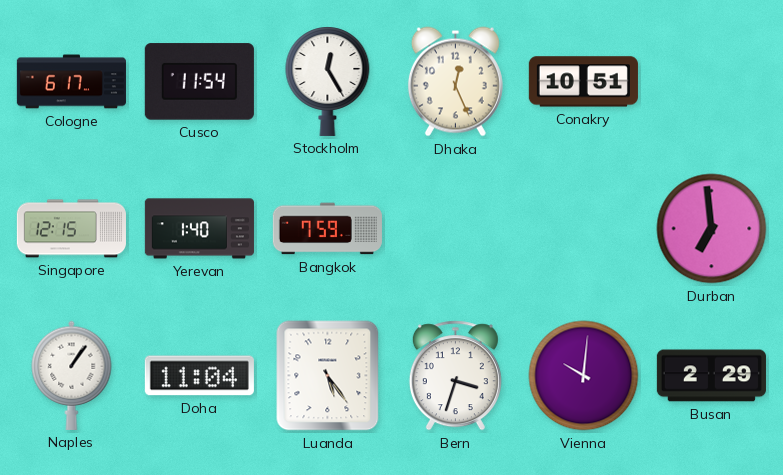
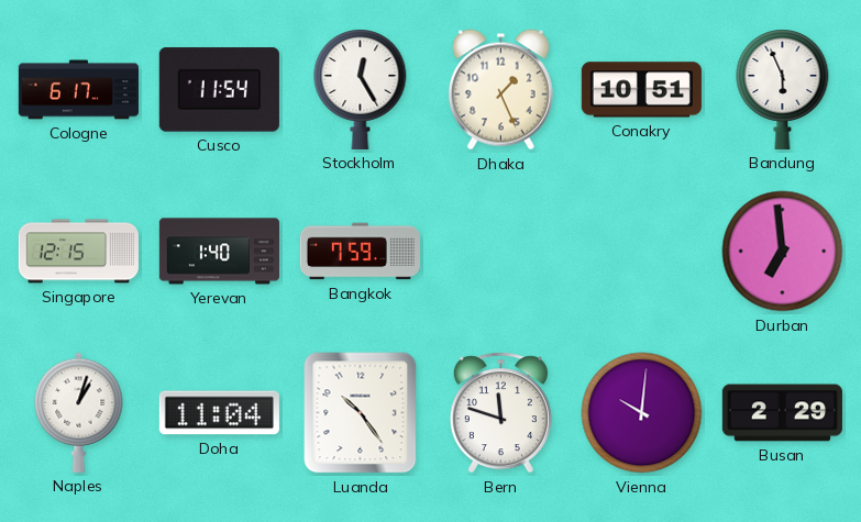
Dhaka: 12:26 -> 1:26
Bandung: none -> 5:56
Naples: 1:06 -> 1:03
Luanda: 5:24 -> 10:24
Bern: 3:33 -> 11:48
